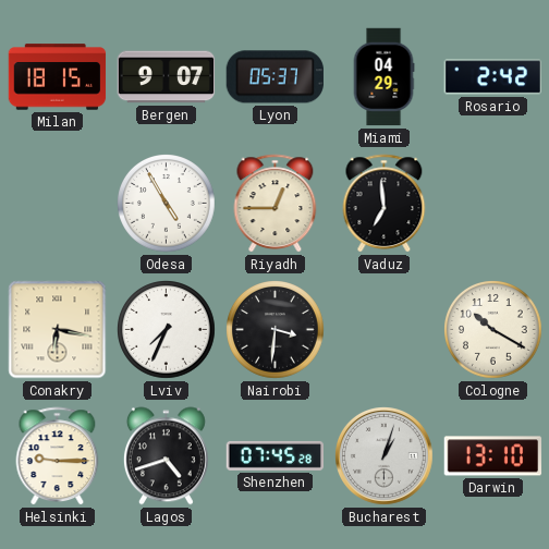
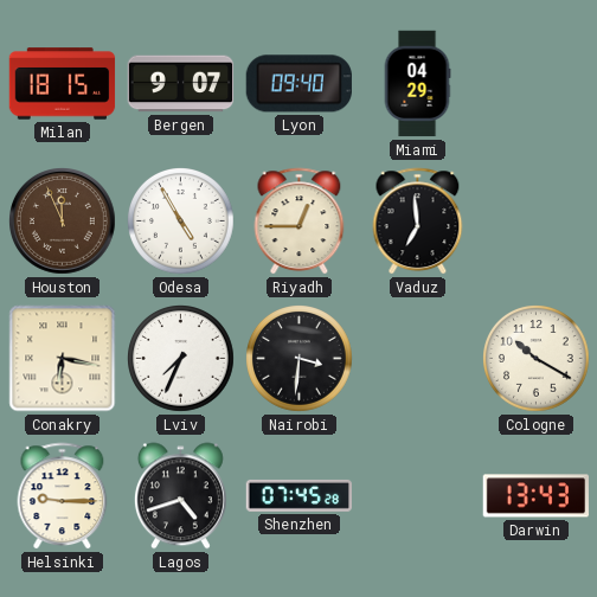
Lyon: 05:37 -> 09:40
Rosario: 2:42 -> none
Houston: none -> 11:56
Bucharest: 1:03 -> none
Darwin: 13:10 -> 13:43
